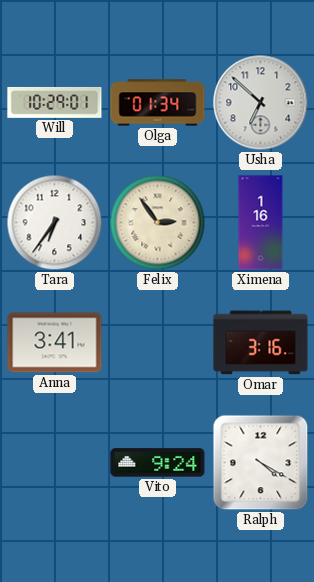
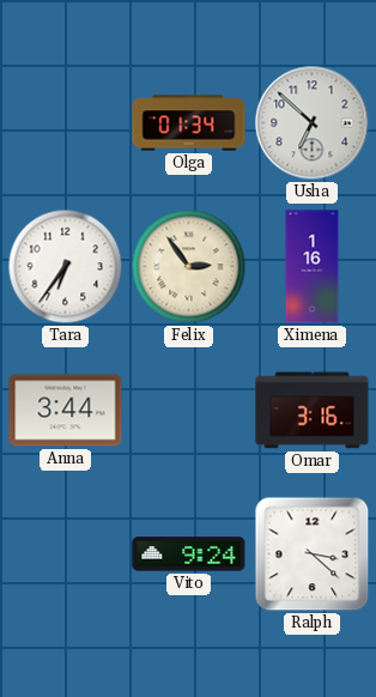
Will: 10:29 -> none
Anna: 3:41 -> 3:44
Ralph: 4:20 -> 3:22
